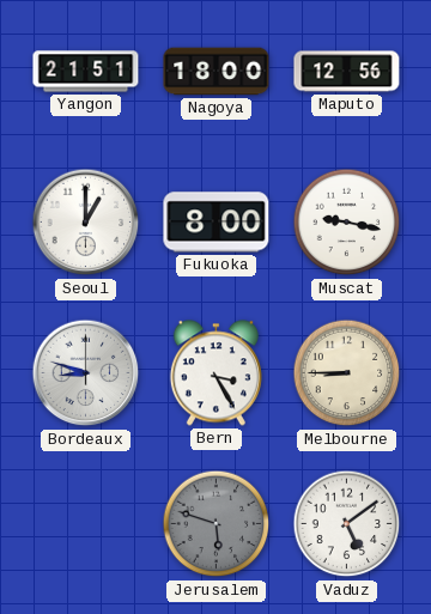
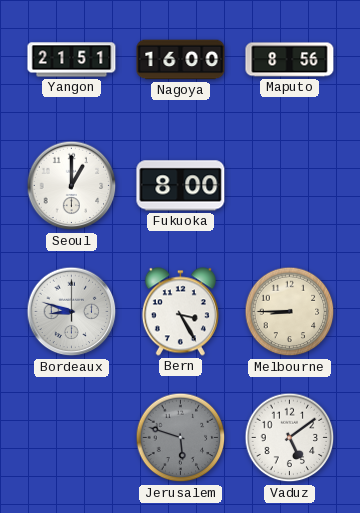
Nagoya: 18:00 -> 16:00
Maputo: 12:56 -> 8:56
Muscat: 9:17 -> none
